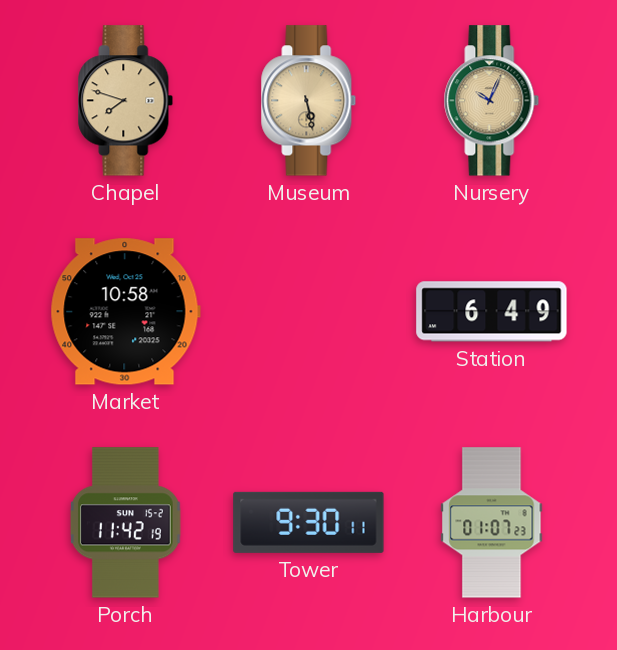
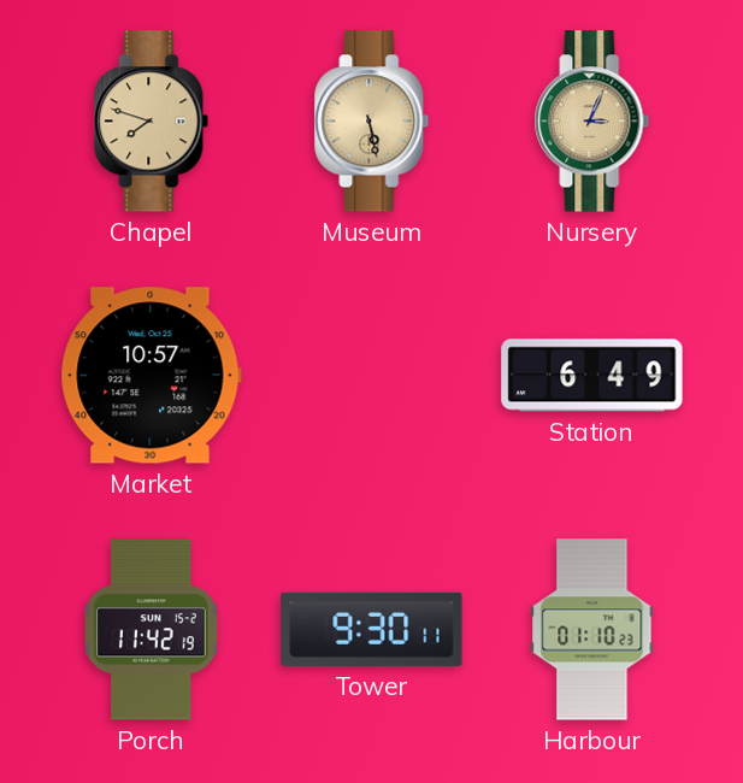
Nursery: 10:04 -> 3:04
Market: 10:58 -> 10:57
Harbour: 01:07 -> 01:10
